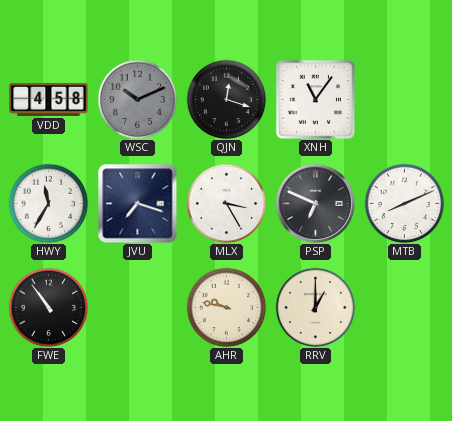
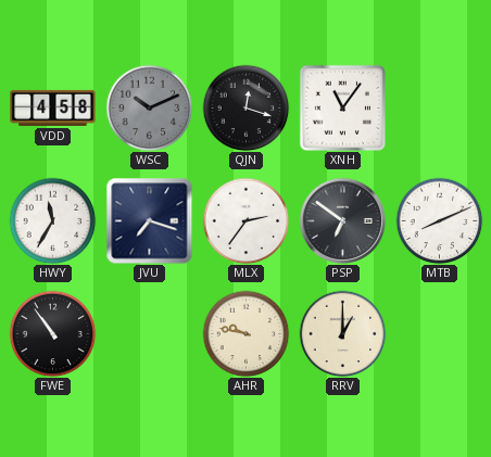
MLX: 3:25 -> 2:36
PSP: 6:49 -> 6:51
